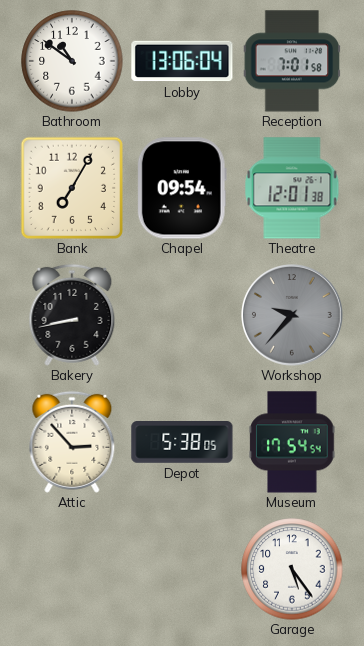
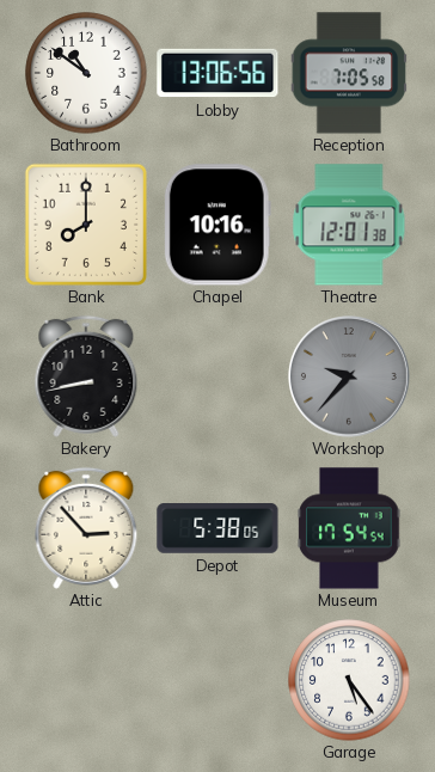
Lobby: 13:06:04 -> 13:06:56
Reception: 7:01 -> 7:05
Bank: 7:05 -> 8:00
Chapel: 09:54 -> 10:16
